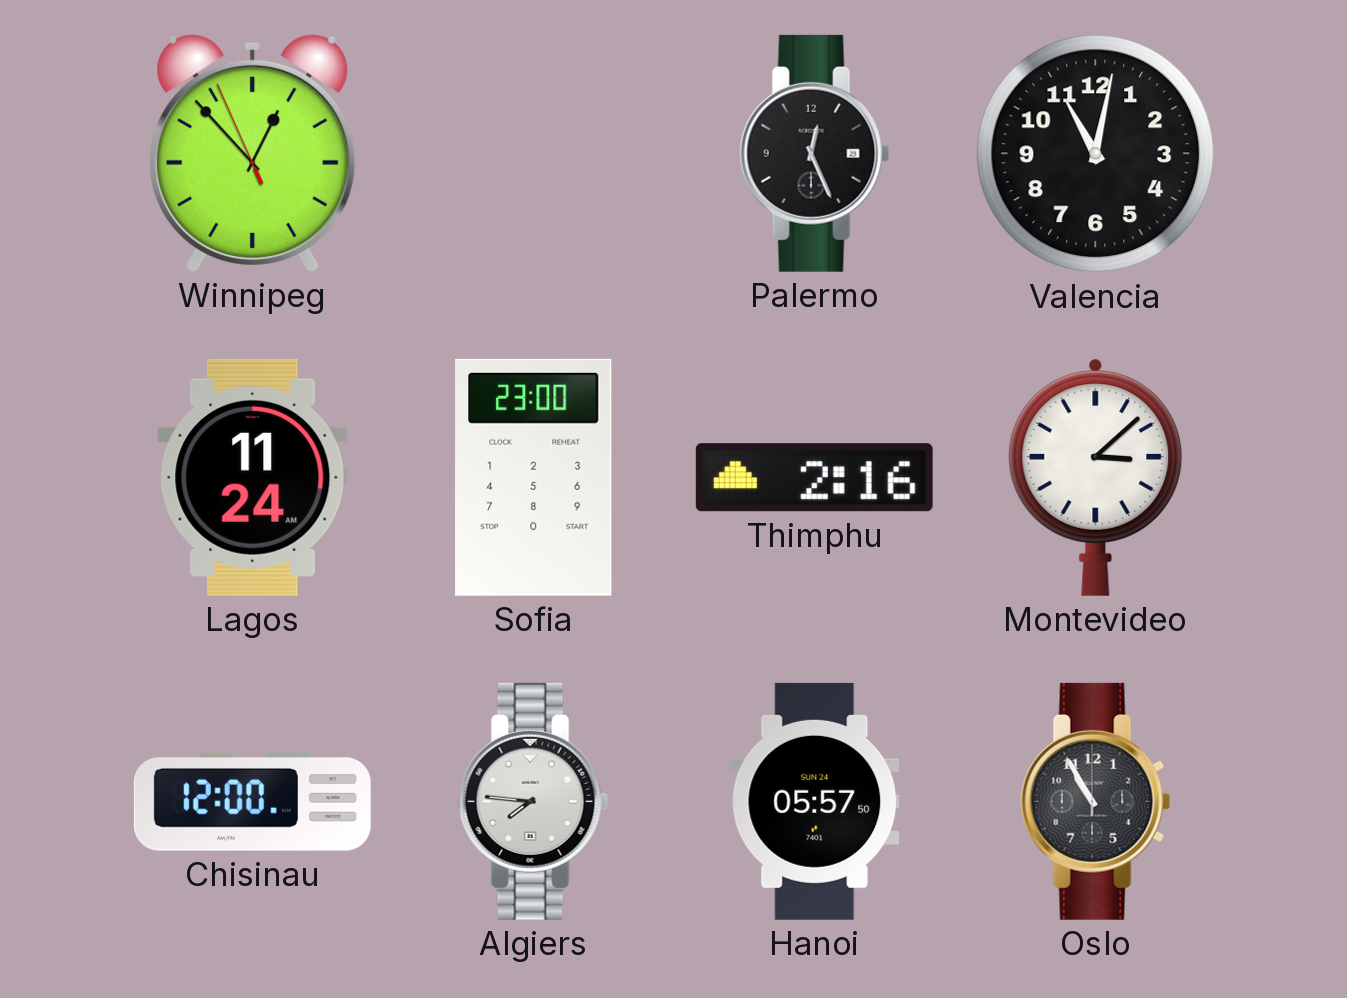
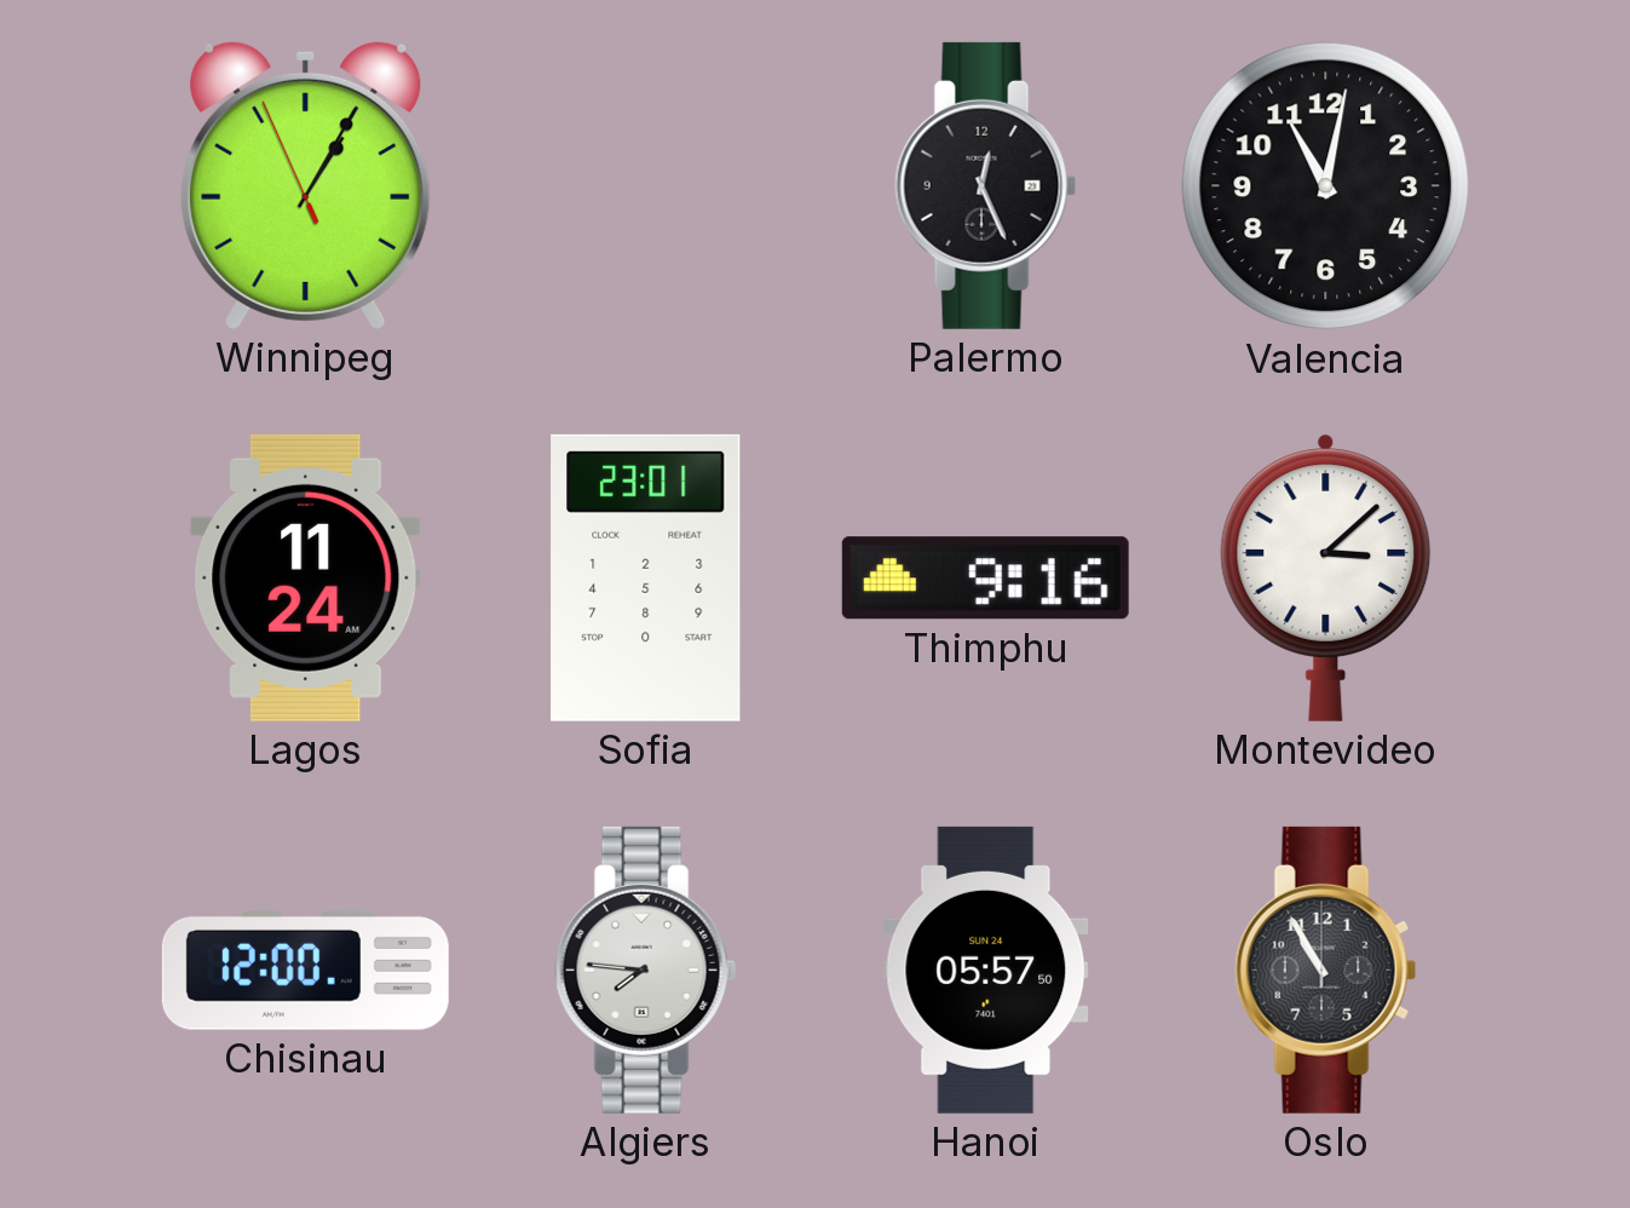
Winnipeg: 12:52 -> 1:04
Sofia: 23:00 -> 23:01
Thimphu: 2:16 -> 9:16
